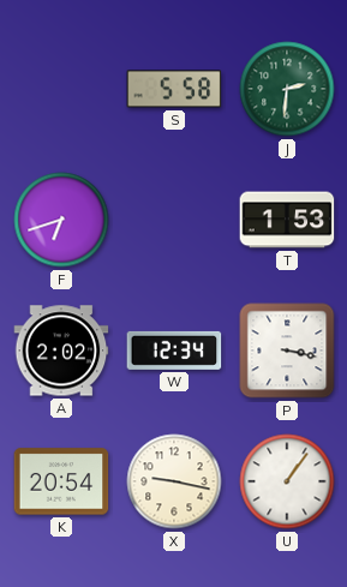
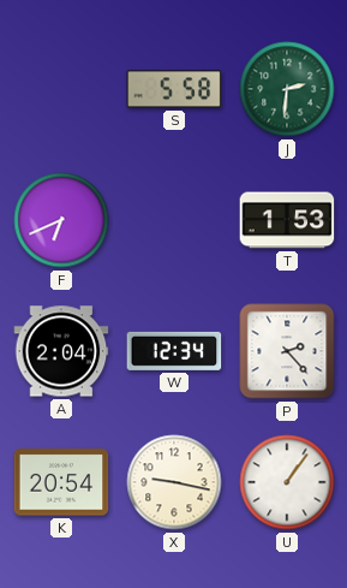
F: 6:42 -> 6:41
A: 2:02 -> 2:04
P: 3:17 -> 2:23
